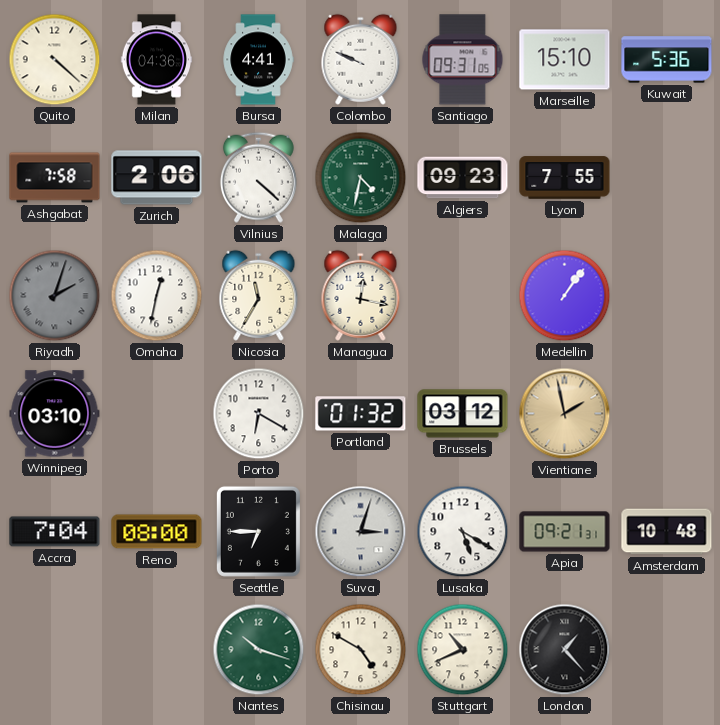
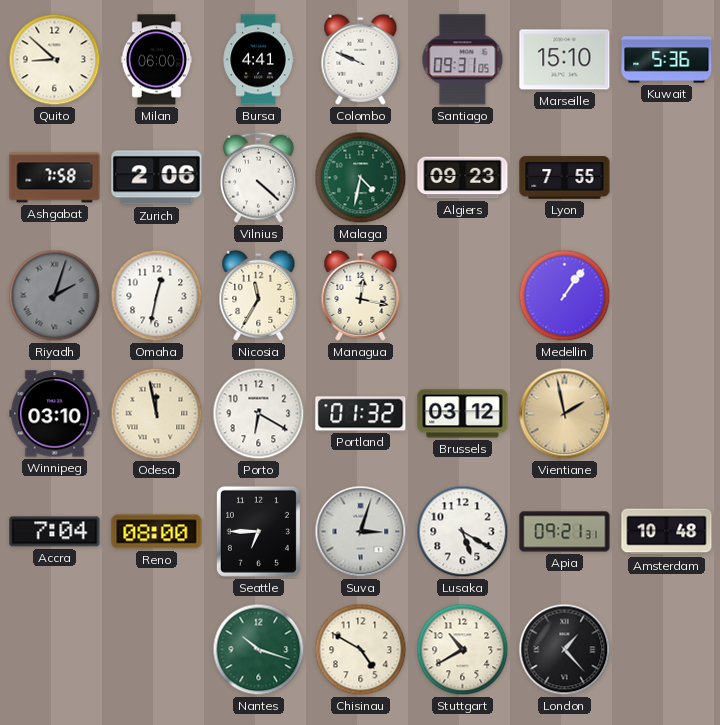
Quito: 4:22 -> 8:52
Milan: 04:36 -> 06:00
Odesa: none -> 11:58
Stuttgart: 10:41 -> 10:40
